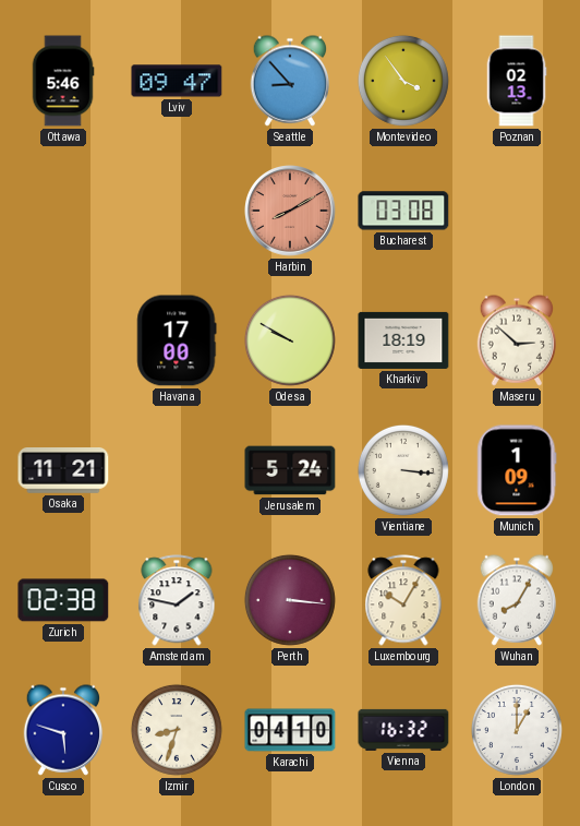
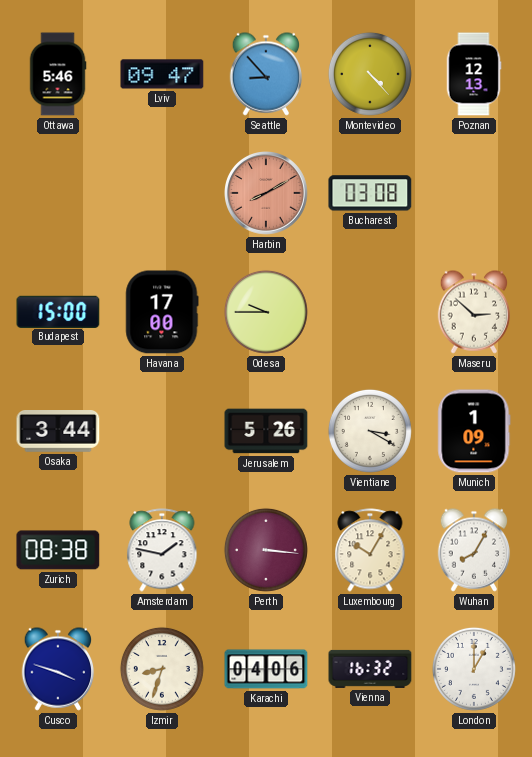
Montevideo: 3:54 -> 4:23
Poznan: 02:13 -> 12:13
Budapest: none -> 15:00
Odesa: 9:50 -> 9:45
Kharkiv: 18:19 -> none
Osaka: 11:21 -> 3:44
Jerusalem: 5:24 -> 5:26
Vientiane: 3:16 -> 3:20
Zurich: 02:38 -> 08:38
Cusco: 5:48 -> 3:48
Karachi: 04:10 -> 04:06
